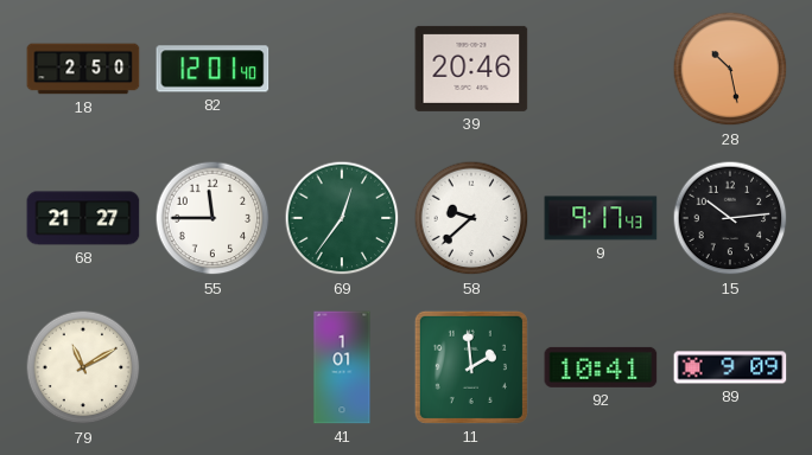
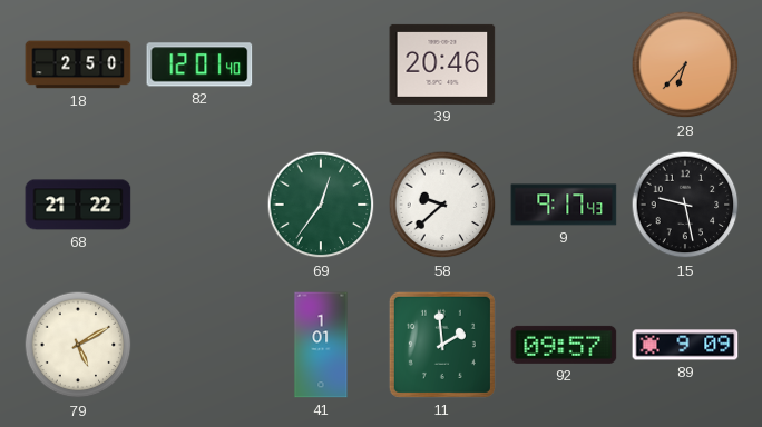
28: 10:28 -> 6:37
68: 21:27 -> 21:22
55: 11:45 -> none
15: 10:14 -> 9:28
79: 11:10 -> 5:10
92: 10:41 -> 09:57
